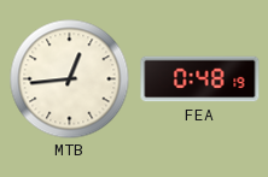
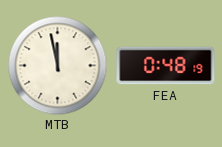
MTB: 12:44 -> 11:58
